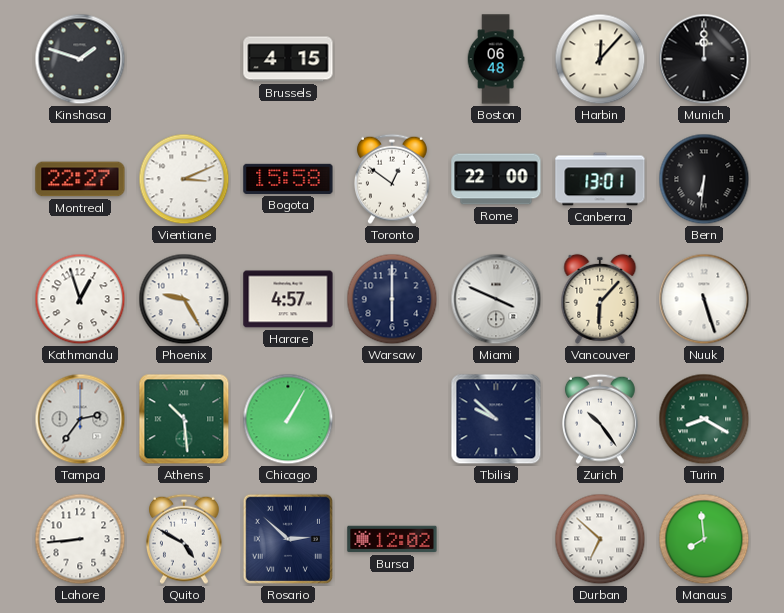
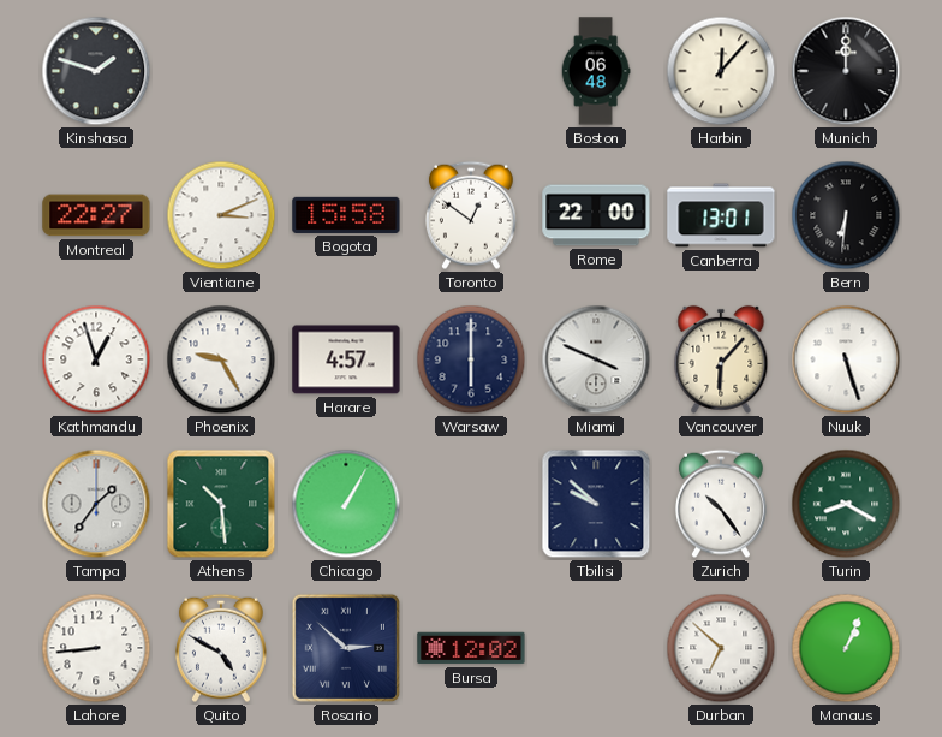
Brussels: 4:15 -> none
Tampa: 2:36 -> 1:36
Manaus: 7:59 -> 1:04
